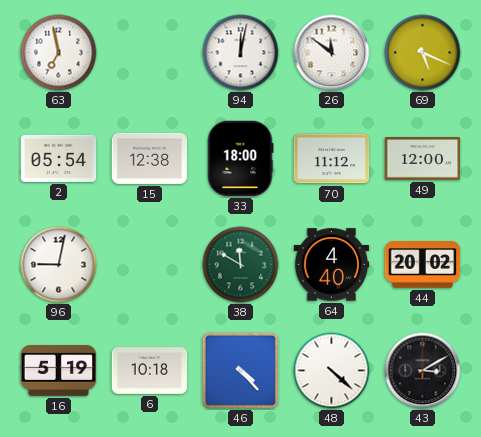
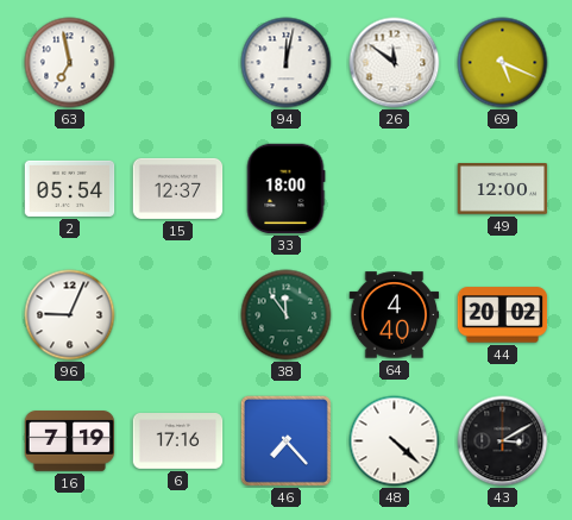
15: 12:38 -> 12:37
70: 11:12 -> none
96: 9:02 -> 9:04
38: 11:50 -> 11:54
16: 5:19 -> 7:19
6: 10:18 -> 17:16
46: 4:23 -> 7:23
